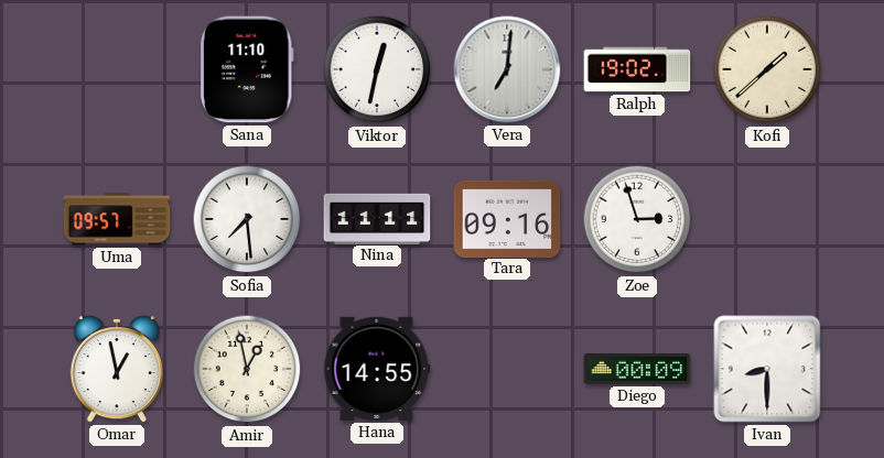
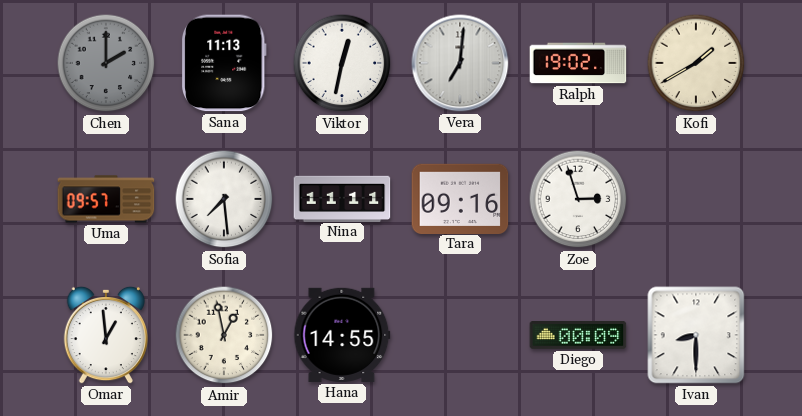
Chen: none -> 2:00
Sana: 11:10 -> 11:13
Kofi: 1:38 -> 1:40
Omar: 12:58 -> 12:59
